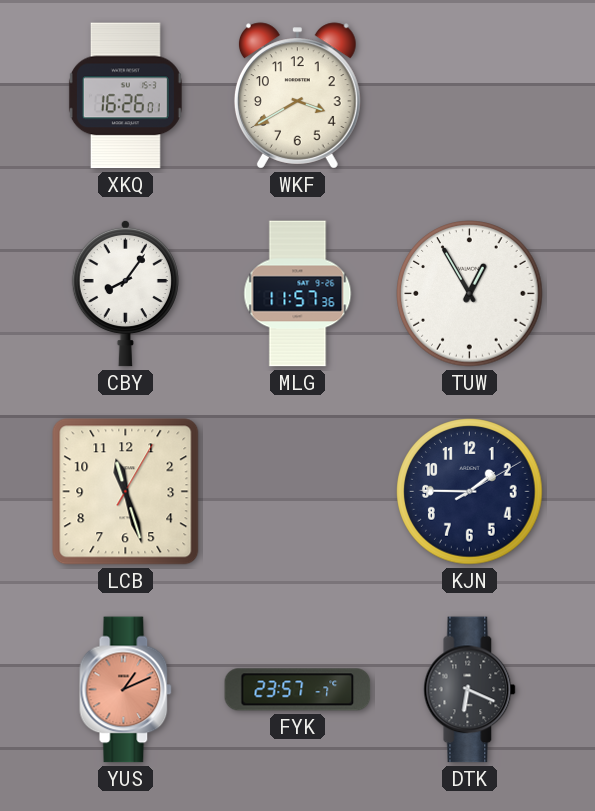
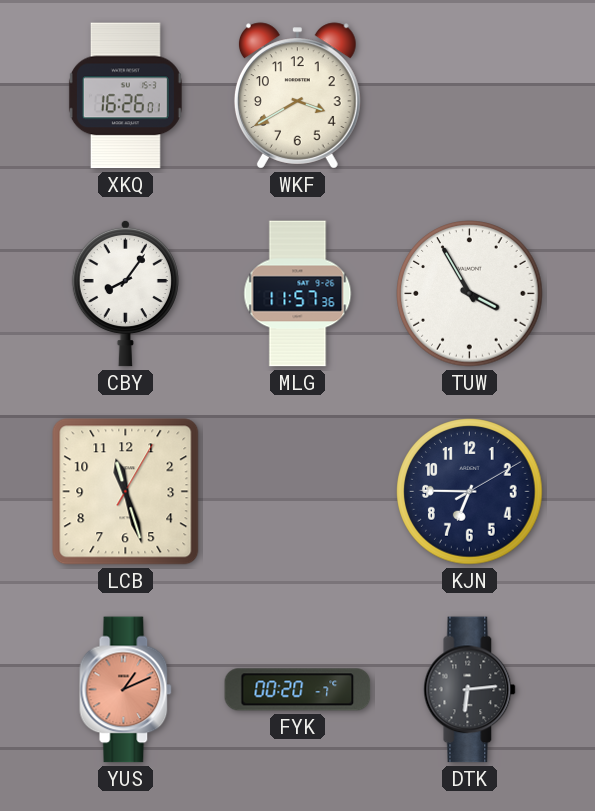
TUW: 12:55 -> 3:55
KJN: 1:45 -> 6:45
FYK: 23:57 -> 00:20
DTK: 6:19 -> 6:14
